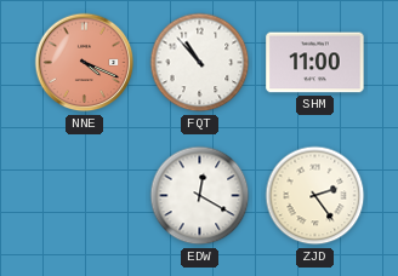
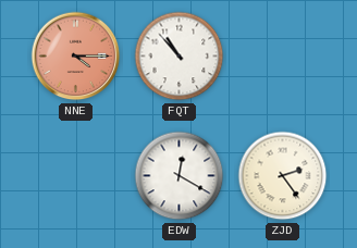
NNE: 4:19 -> 4:15
SHM: 11:00 -> none
